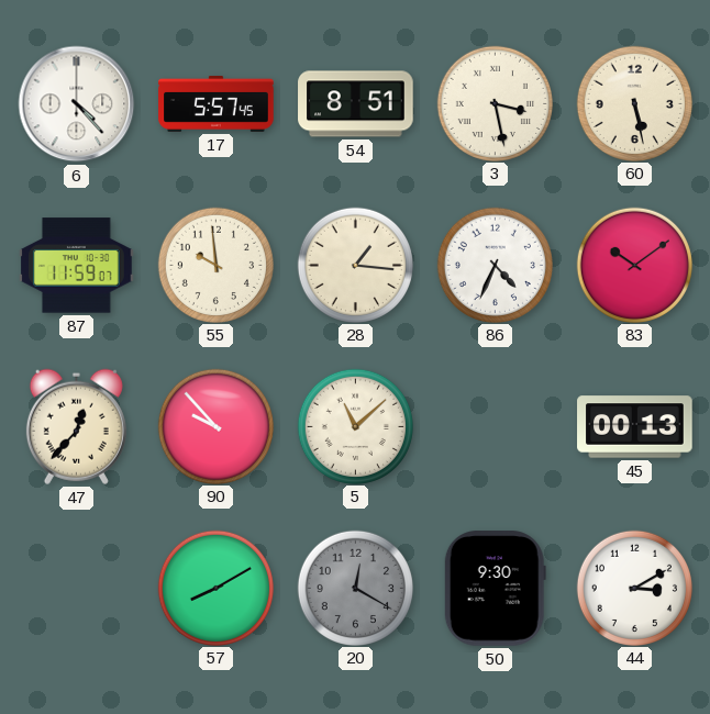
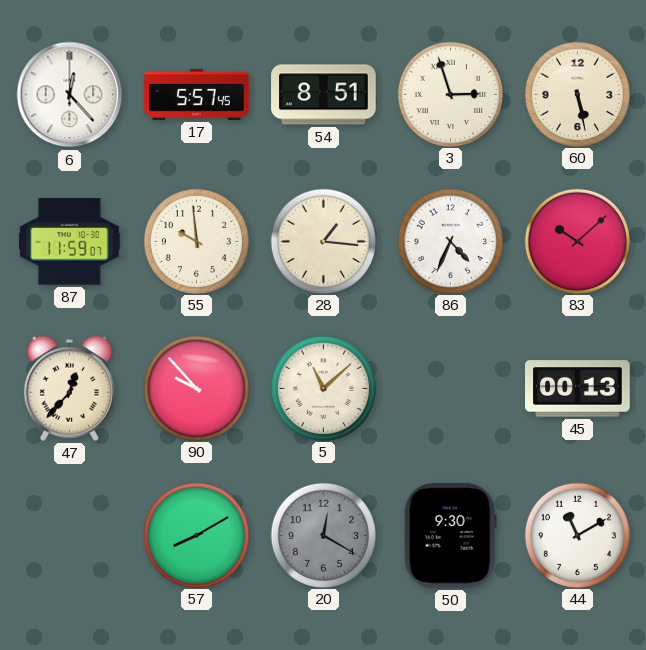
6: 4:23 -> 12:23
3: 3:28 -> 2:57
83: 10:09 -> 10:08
44: 3:10 -> 11:10
